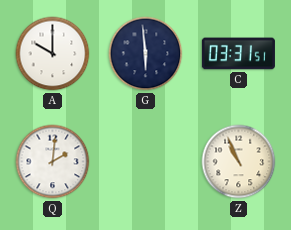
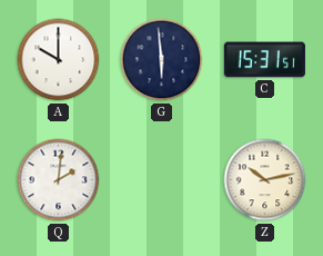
C: 03:31 -> 15:31
Z: 10:56 -> 10:13
